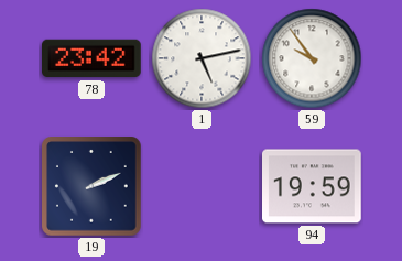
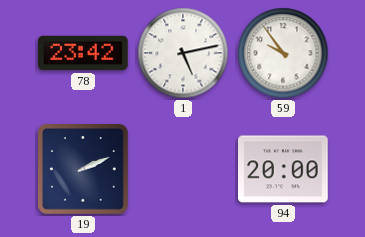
94: 19:59 -> 20:00
